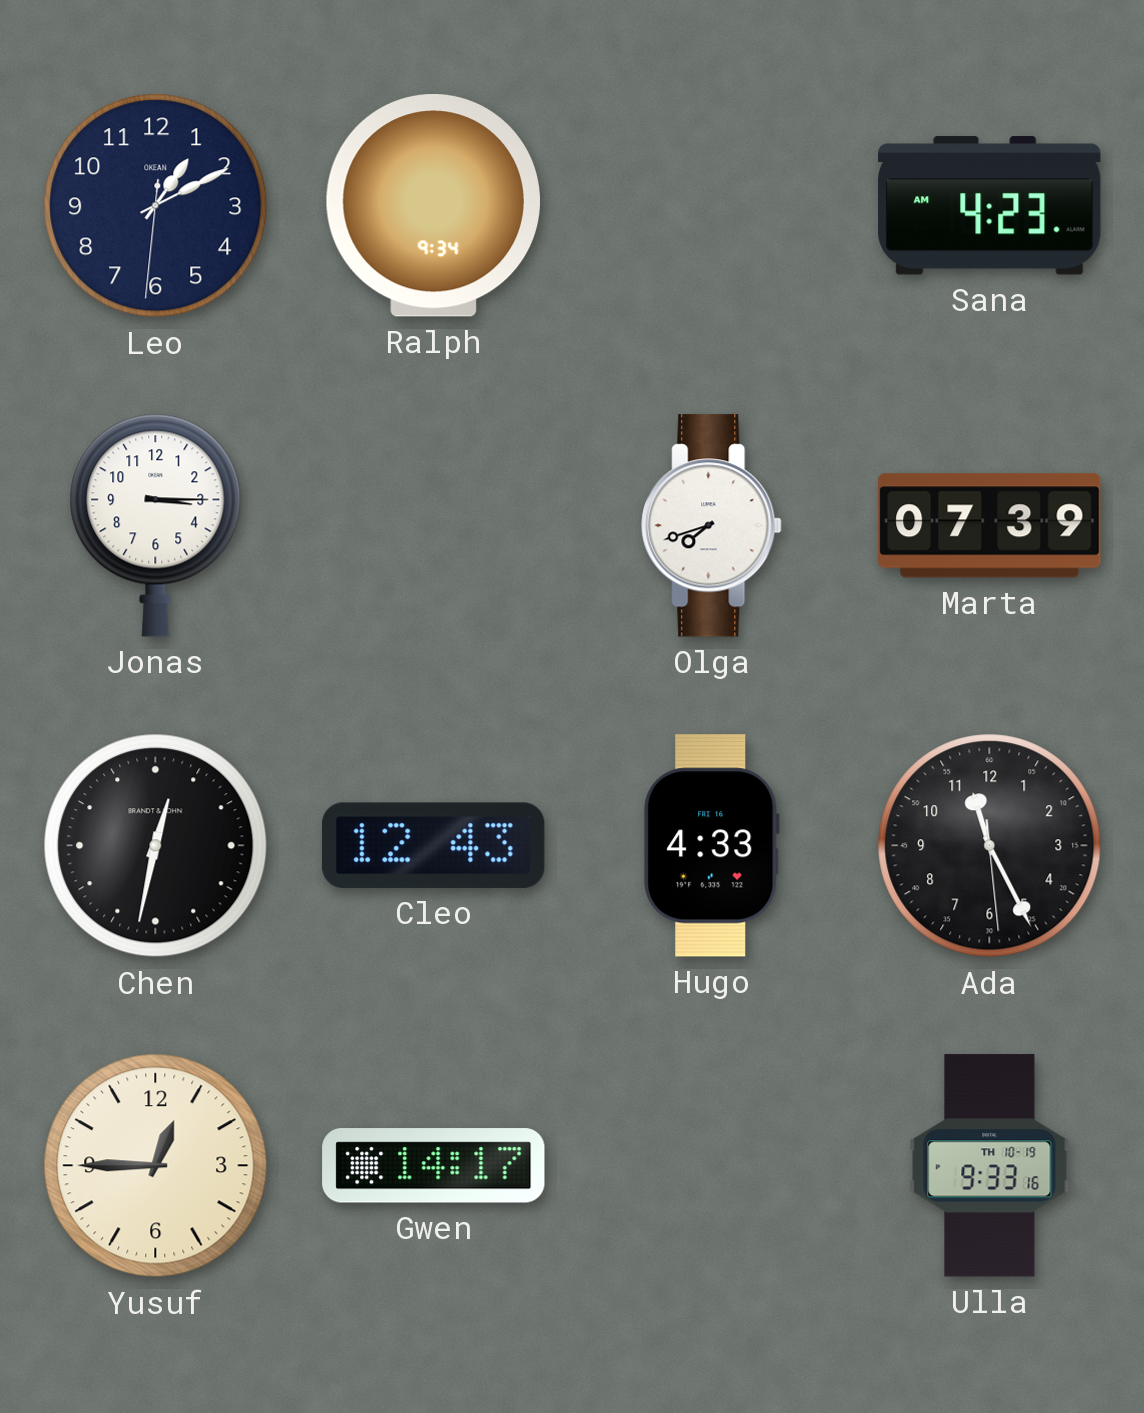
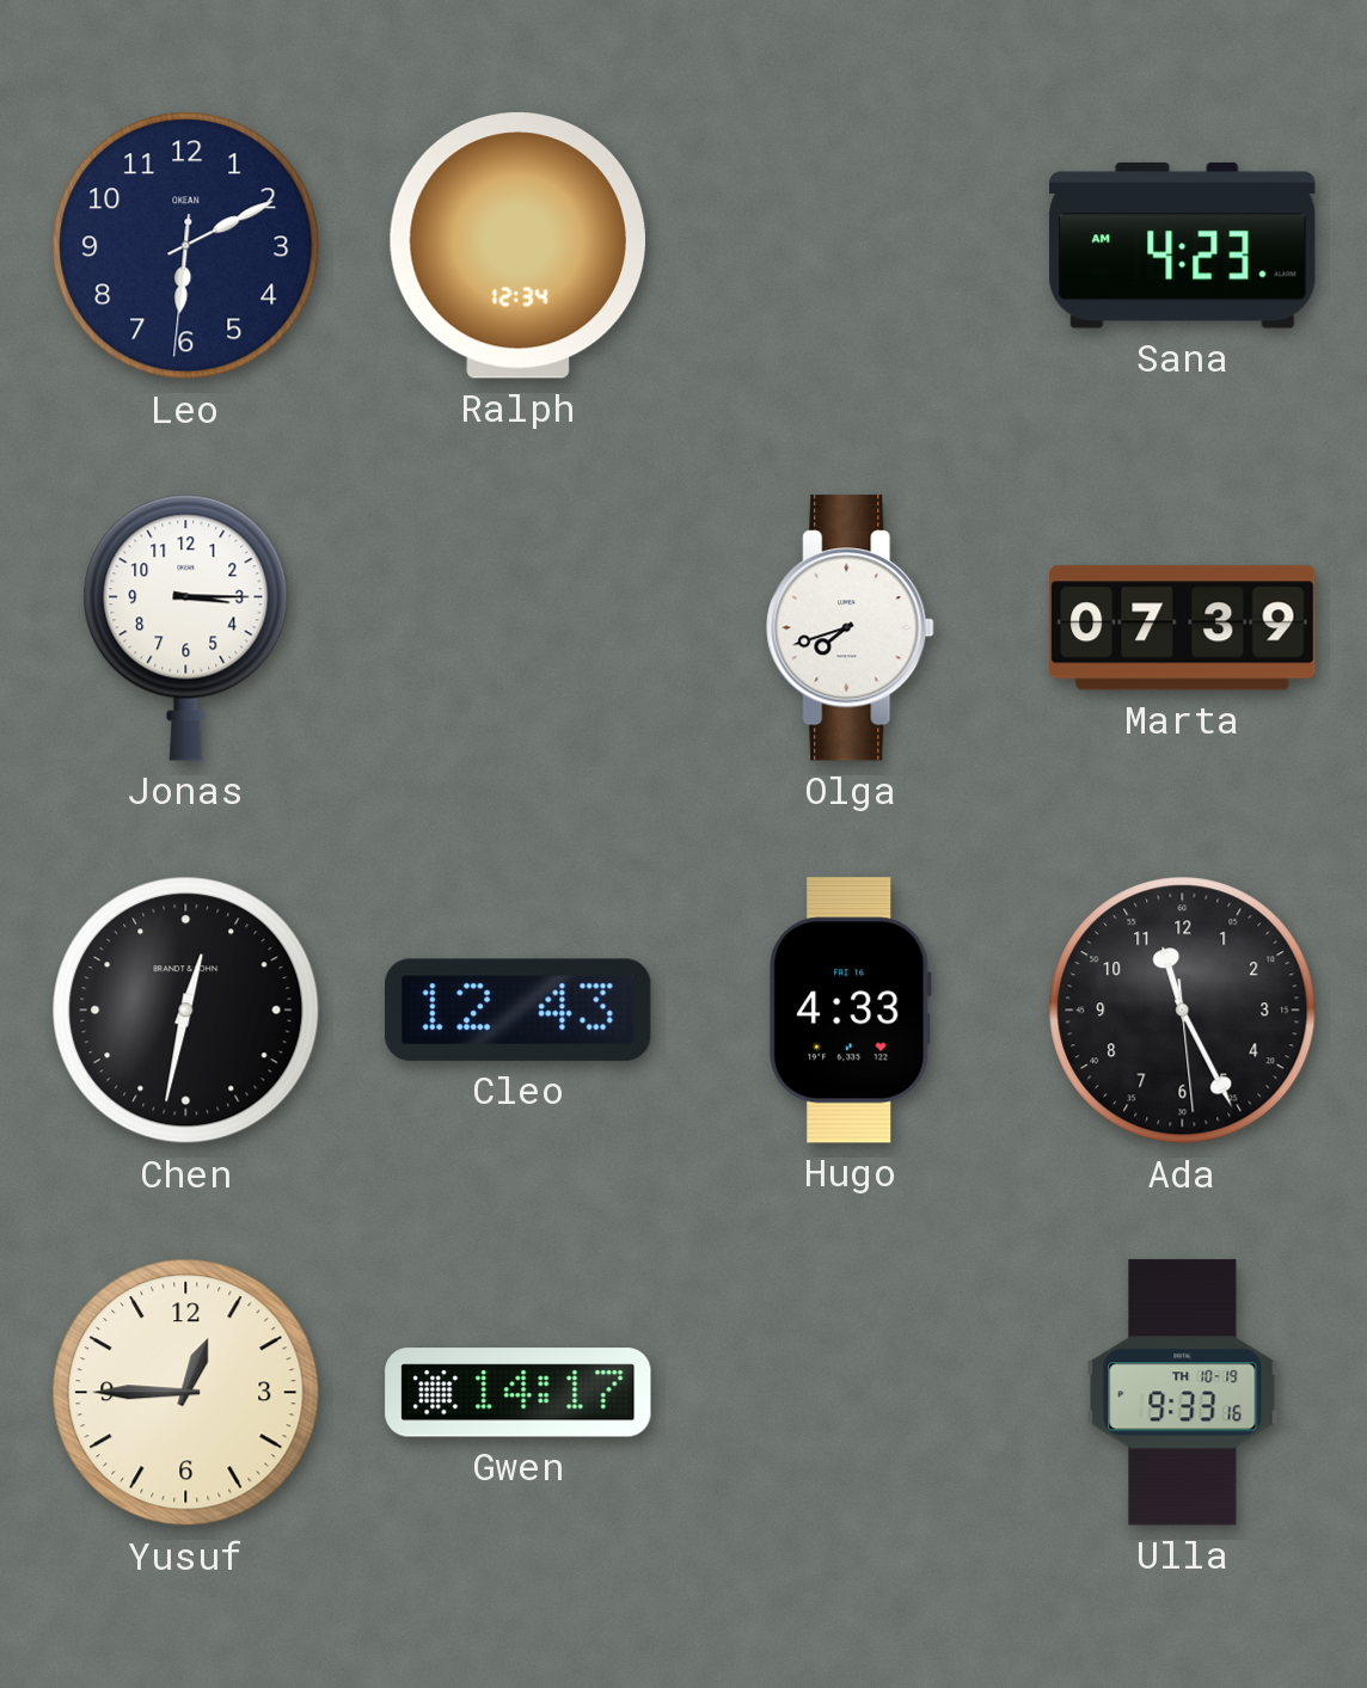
Leo: 1:10 -> 6:10
Ralph: 9:34 -> 12:34
